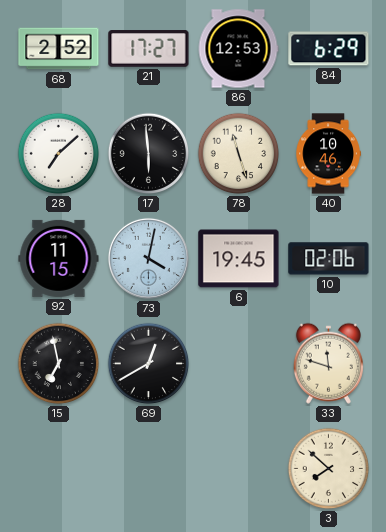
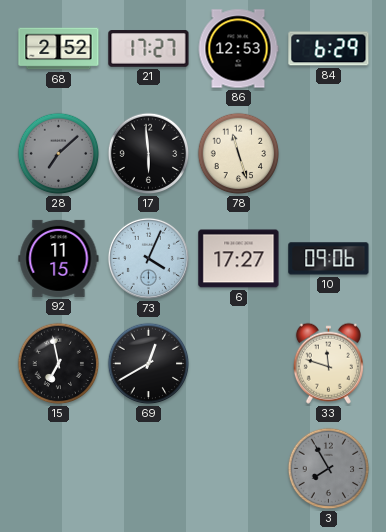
28 dial: white -> grey
40: 10:46 -> none
73: 4:02 -> 4:04
6: 19:45 -> 17:27
10: 02:06 -> 09:06
3: 7:52 -> 7:55
3 dial: cream -> grey
